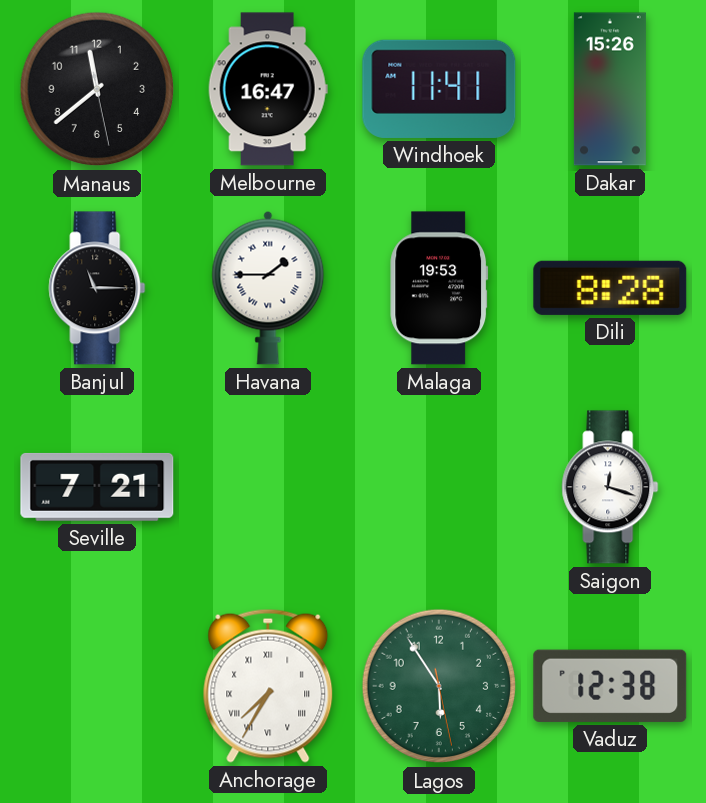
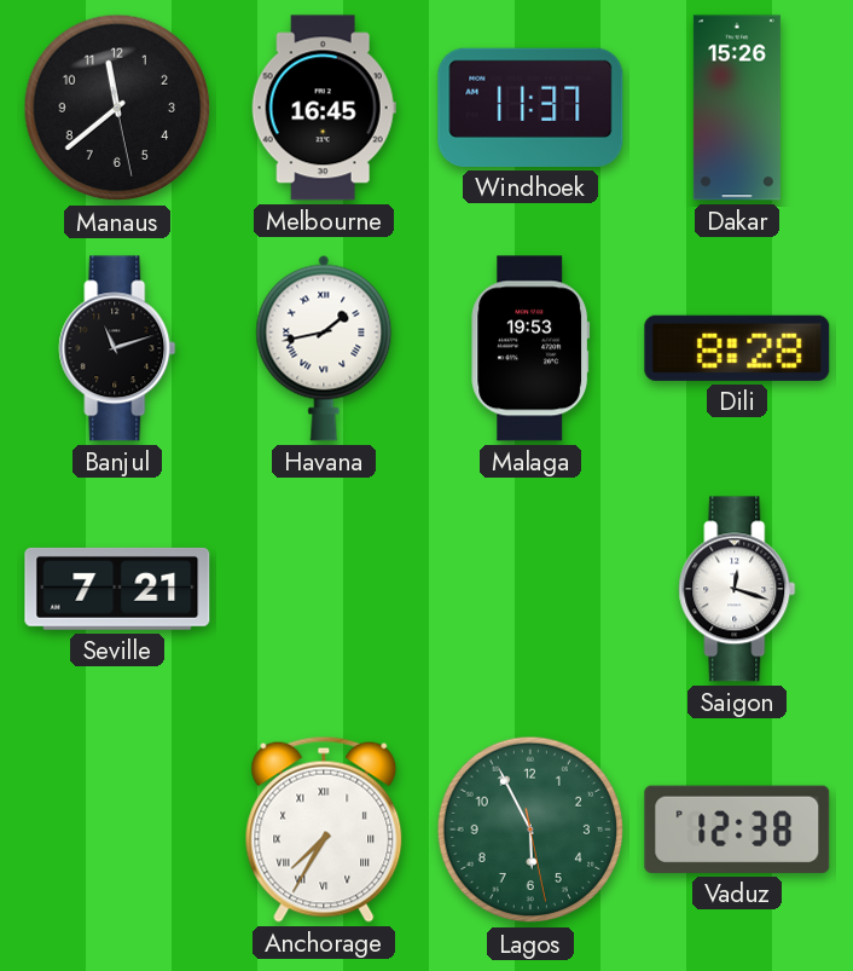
Melbourne: 16:47 -> 16:45
Windhoek: 11:41 -> 11:37
Banjul: 11:15 -> 11:12
Havana: 1:45 -> 1:43
Lagos: 5:54 -> 5:55
